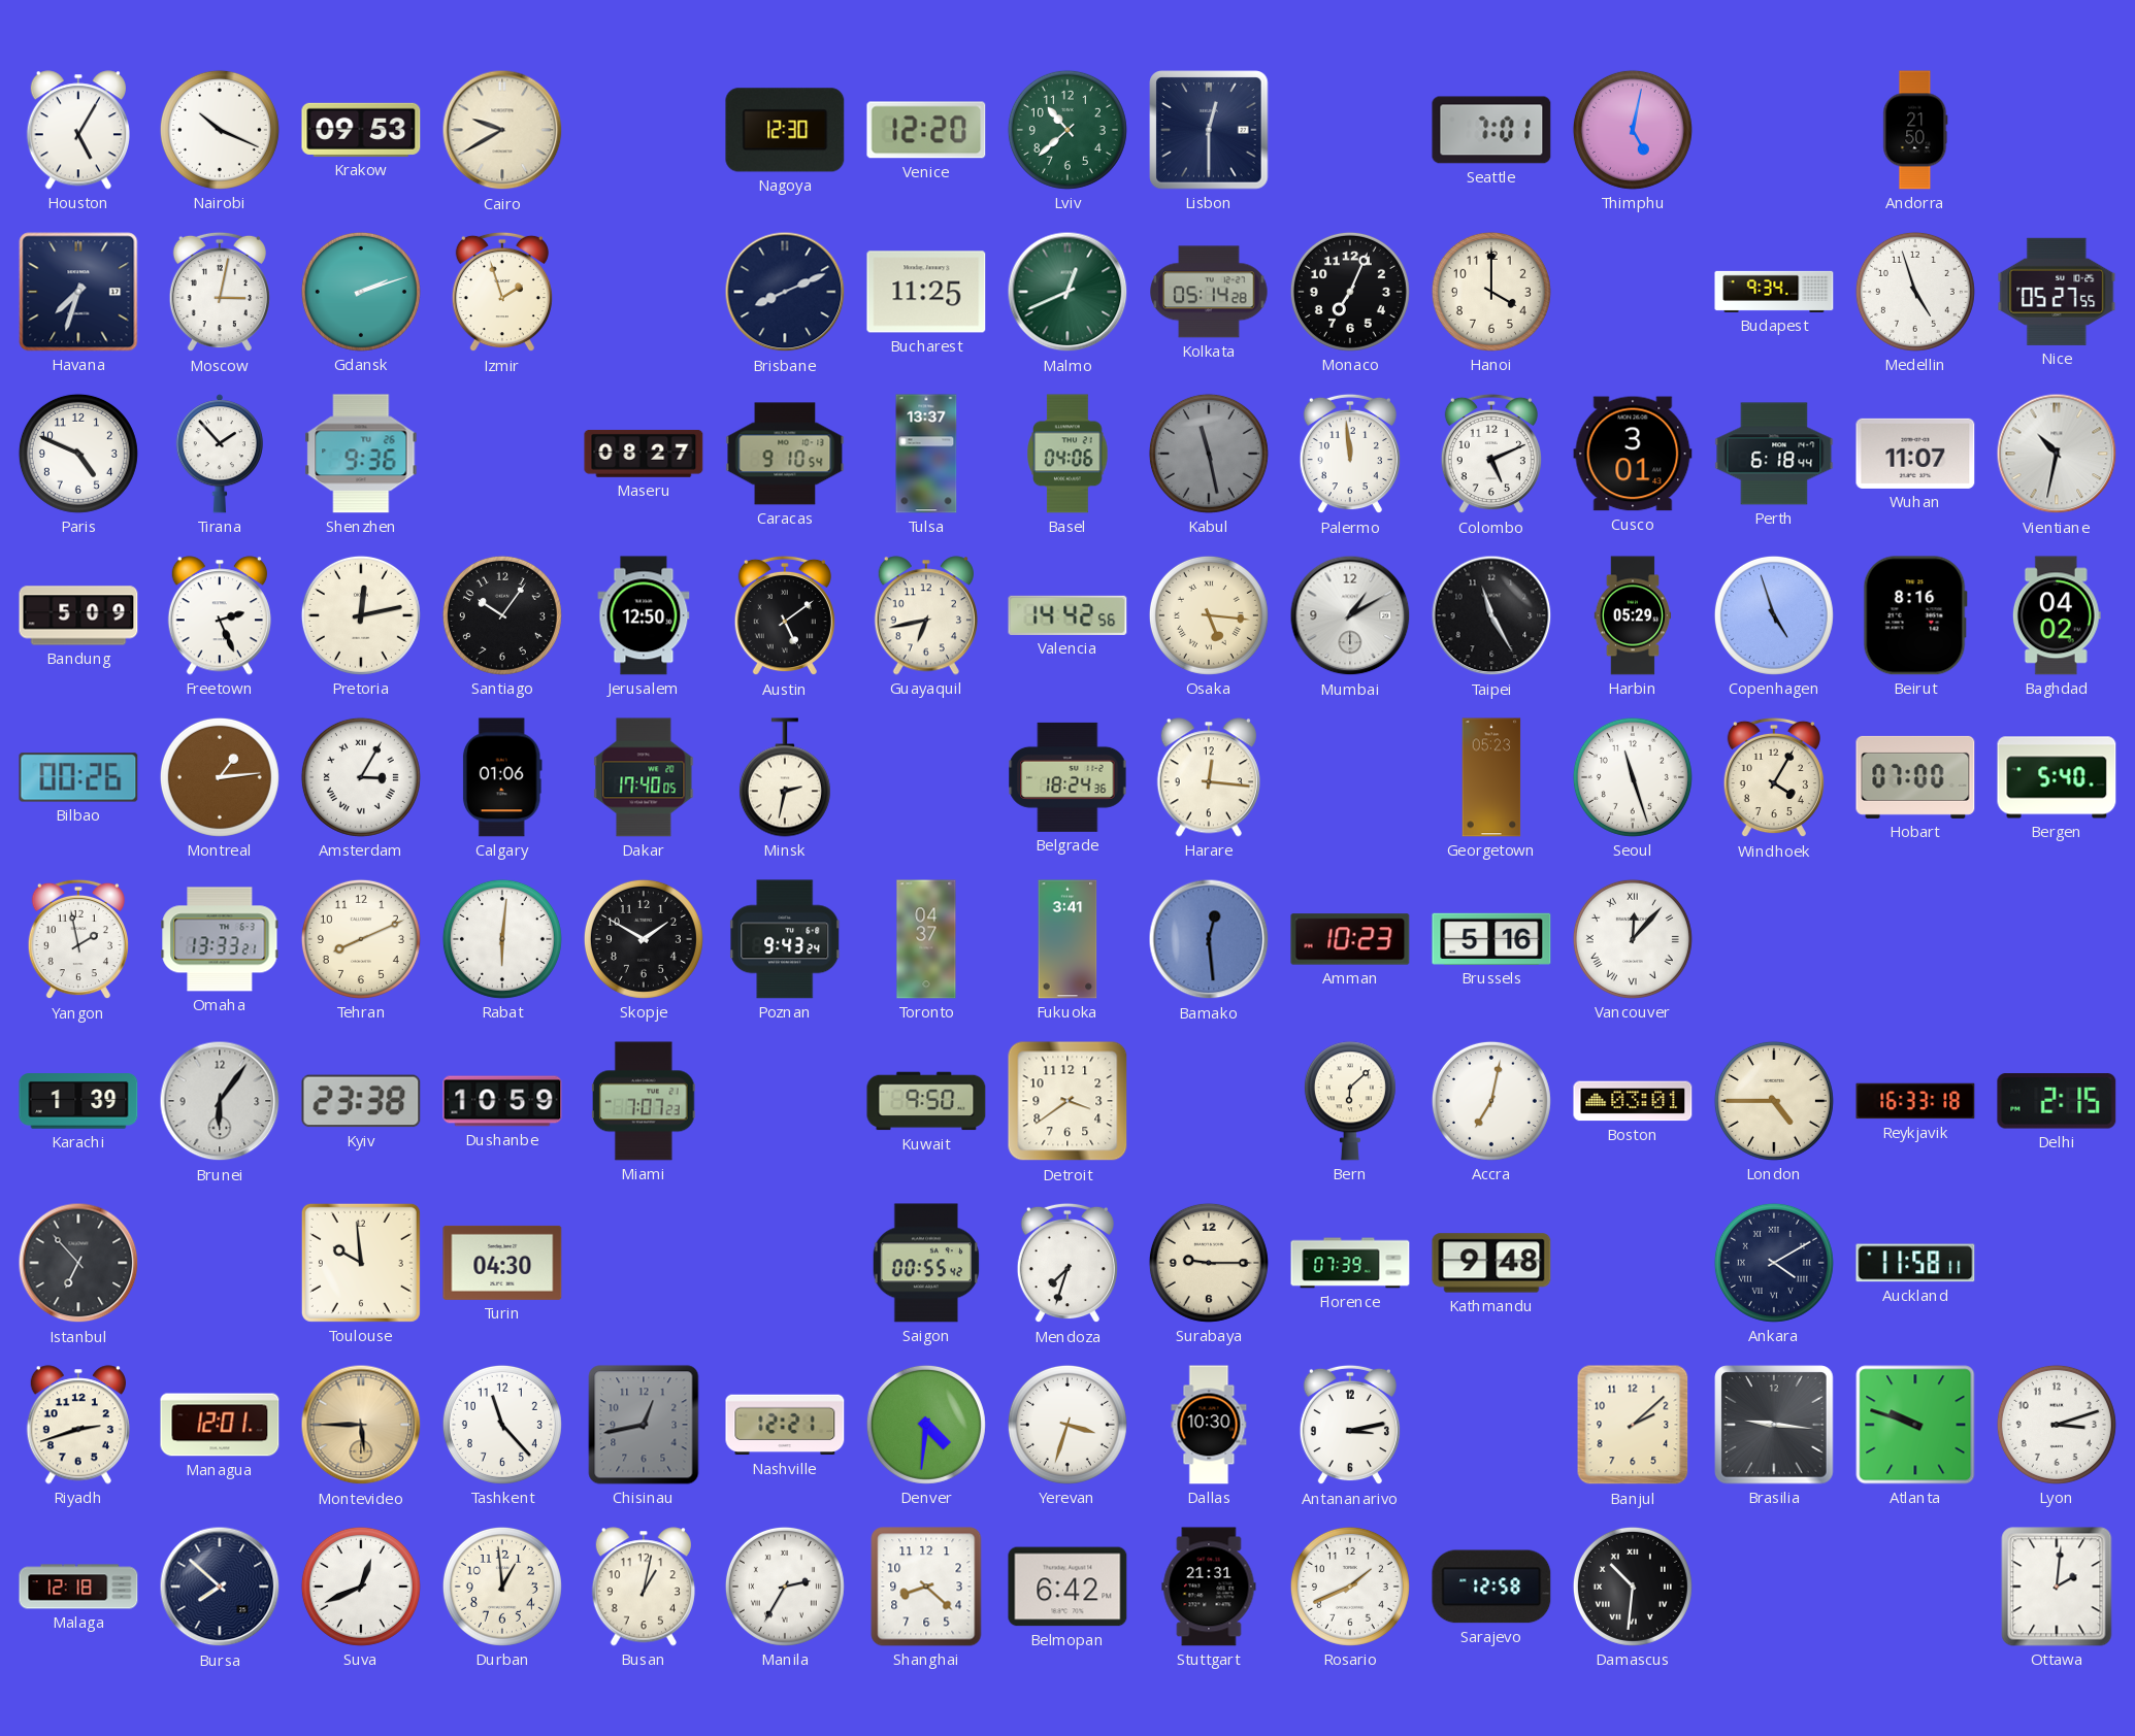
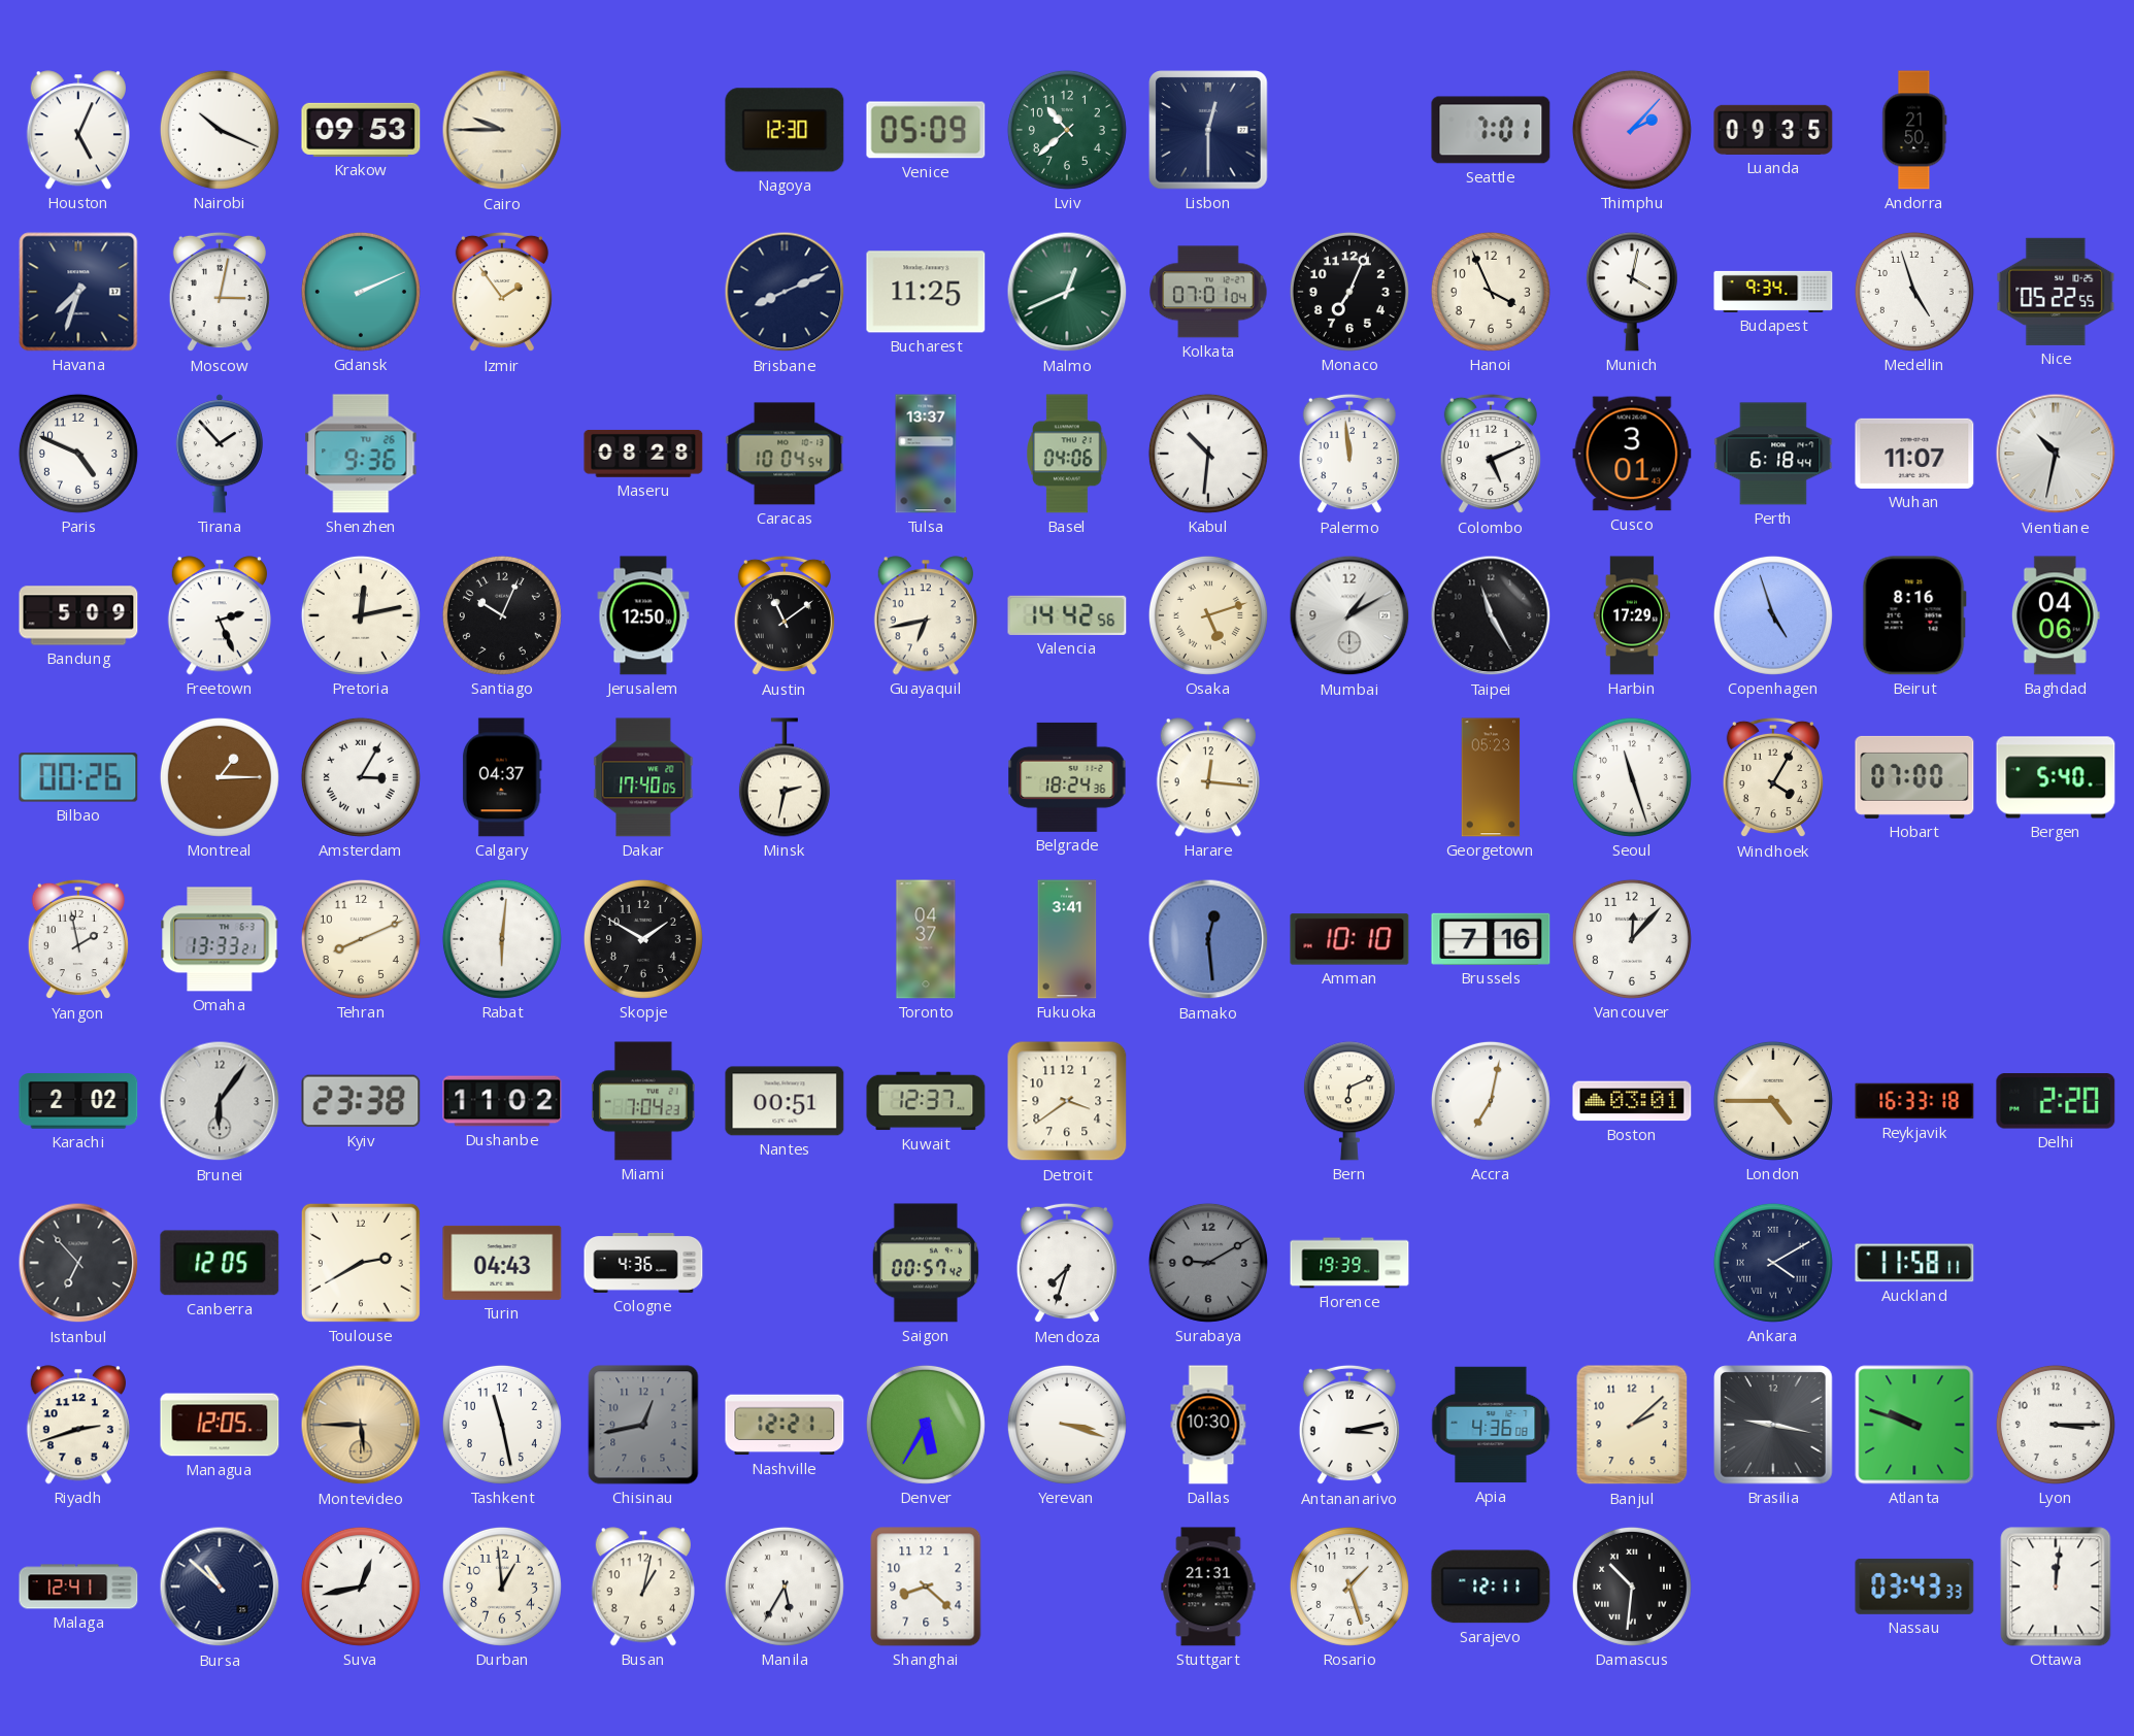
Houston: 5:05 -> 5:04
Cairo: 9:40 -> 9:45
Venice: 12:20 -> 05:09
Thimphu: 5:02 -> 2:07
Luanda: none -> 09:35
Gdansk: 2:12 -> 2:11
Izmir: 1:57 -> 1:54
Kolkata: 05:14 -> 07:01
Hanoi: 4:00 -> 3:56
Munich: none -> 4:02
Nice: 05:27 -> 05:22
Maseru: 08:27 -> 08:28
Caracas: 9:10 -> 10:04
Kabul: 11:28 -> 10:31
Kabul dial: grey -> white
Santiago: 10:06 -> 10:04
Austin: 5:09 -> 11:09
Osaka: 5:16 -> 5:12
Harbin: 05:29 -> 17:29
Baghdad: 04:02 -> 04:06
Montreal: 1:14 -> 1:15
Calgary: 01:06 -> 04:37
Poznan: 9:43 -> none
Amman: 10:23 -> 10:10
Brussels: 5:16 -> 7:16
Vancouver numerals: Roman -> Arabic
Karachi: 1:39 -> 2:02
Dushanbe: 10:59 -> 11:02
Miami: 7:07 -> 7:04
Nantes: none -> 00:51
Kuwait: 9:50 -> 12:37
Bern: 6:08 -> 6:11
Delhi: 2:15 -> 2:20
Canberra: none -> 12:05
Toulouse: 9:59 -> 2:40
Turin: 04:30 -> 04:43
Cologne: none -> 4:36
Saigon: 00:55 -> 00:57
Surabaya: 9:15 -> 9:10
Surabaya dial: cream -> grey
Florence: 07:39 -> 19:39
Kathmandu: 9:48 -> none
Managua: 12:01 -> 12:05
Tashkent: 11:23 -> 11:28
Denver: 4:31 -> 5:35
Yerevan: 3:33 -> 3:18
Apia: none -> 4:36
Brasilia: 9:16 -> 9:17
Lyon: 3:12 -> 3:15
Malaga: 12:18 -> 12:41
Bursa: 7:52 -> 10:52
Suva: 12:41 -> 12:43
Manila: 2:35 -> 5:35
Belmopan: 6:42 -> none
Rosario: 1:41 -> 1:27
Sarajevo: 12:58 -> 12:11
Nassau: none -> 03:43
Ottawa: 2:01 -> 12:01
